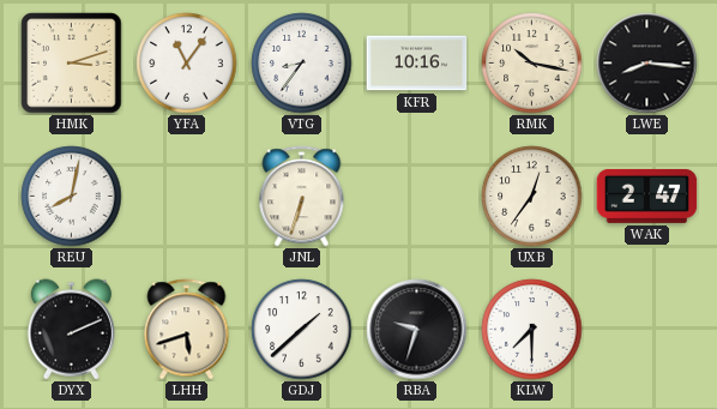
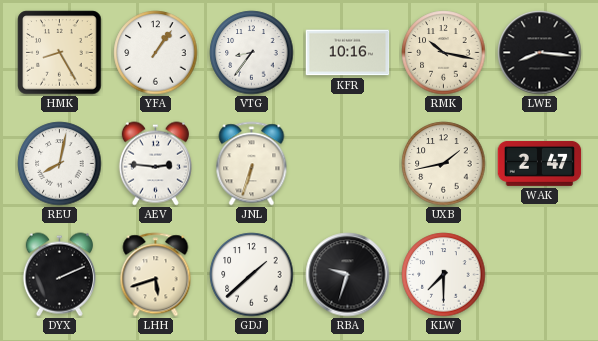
HMK: 3:12 -> 8:25
YFA: 11:06 -> 1:06
AEV: none -> 2:46
UXB: 12:36 -> 1:43
